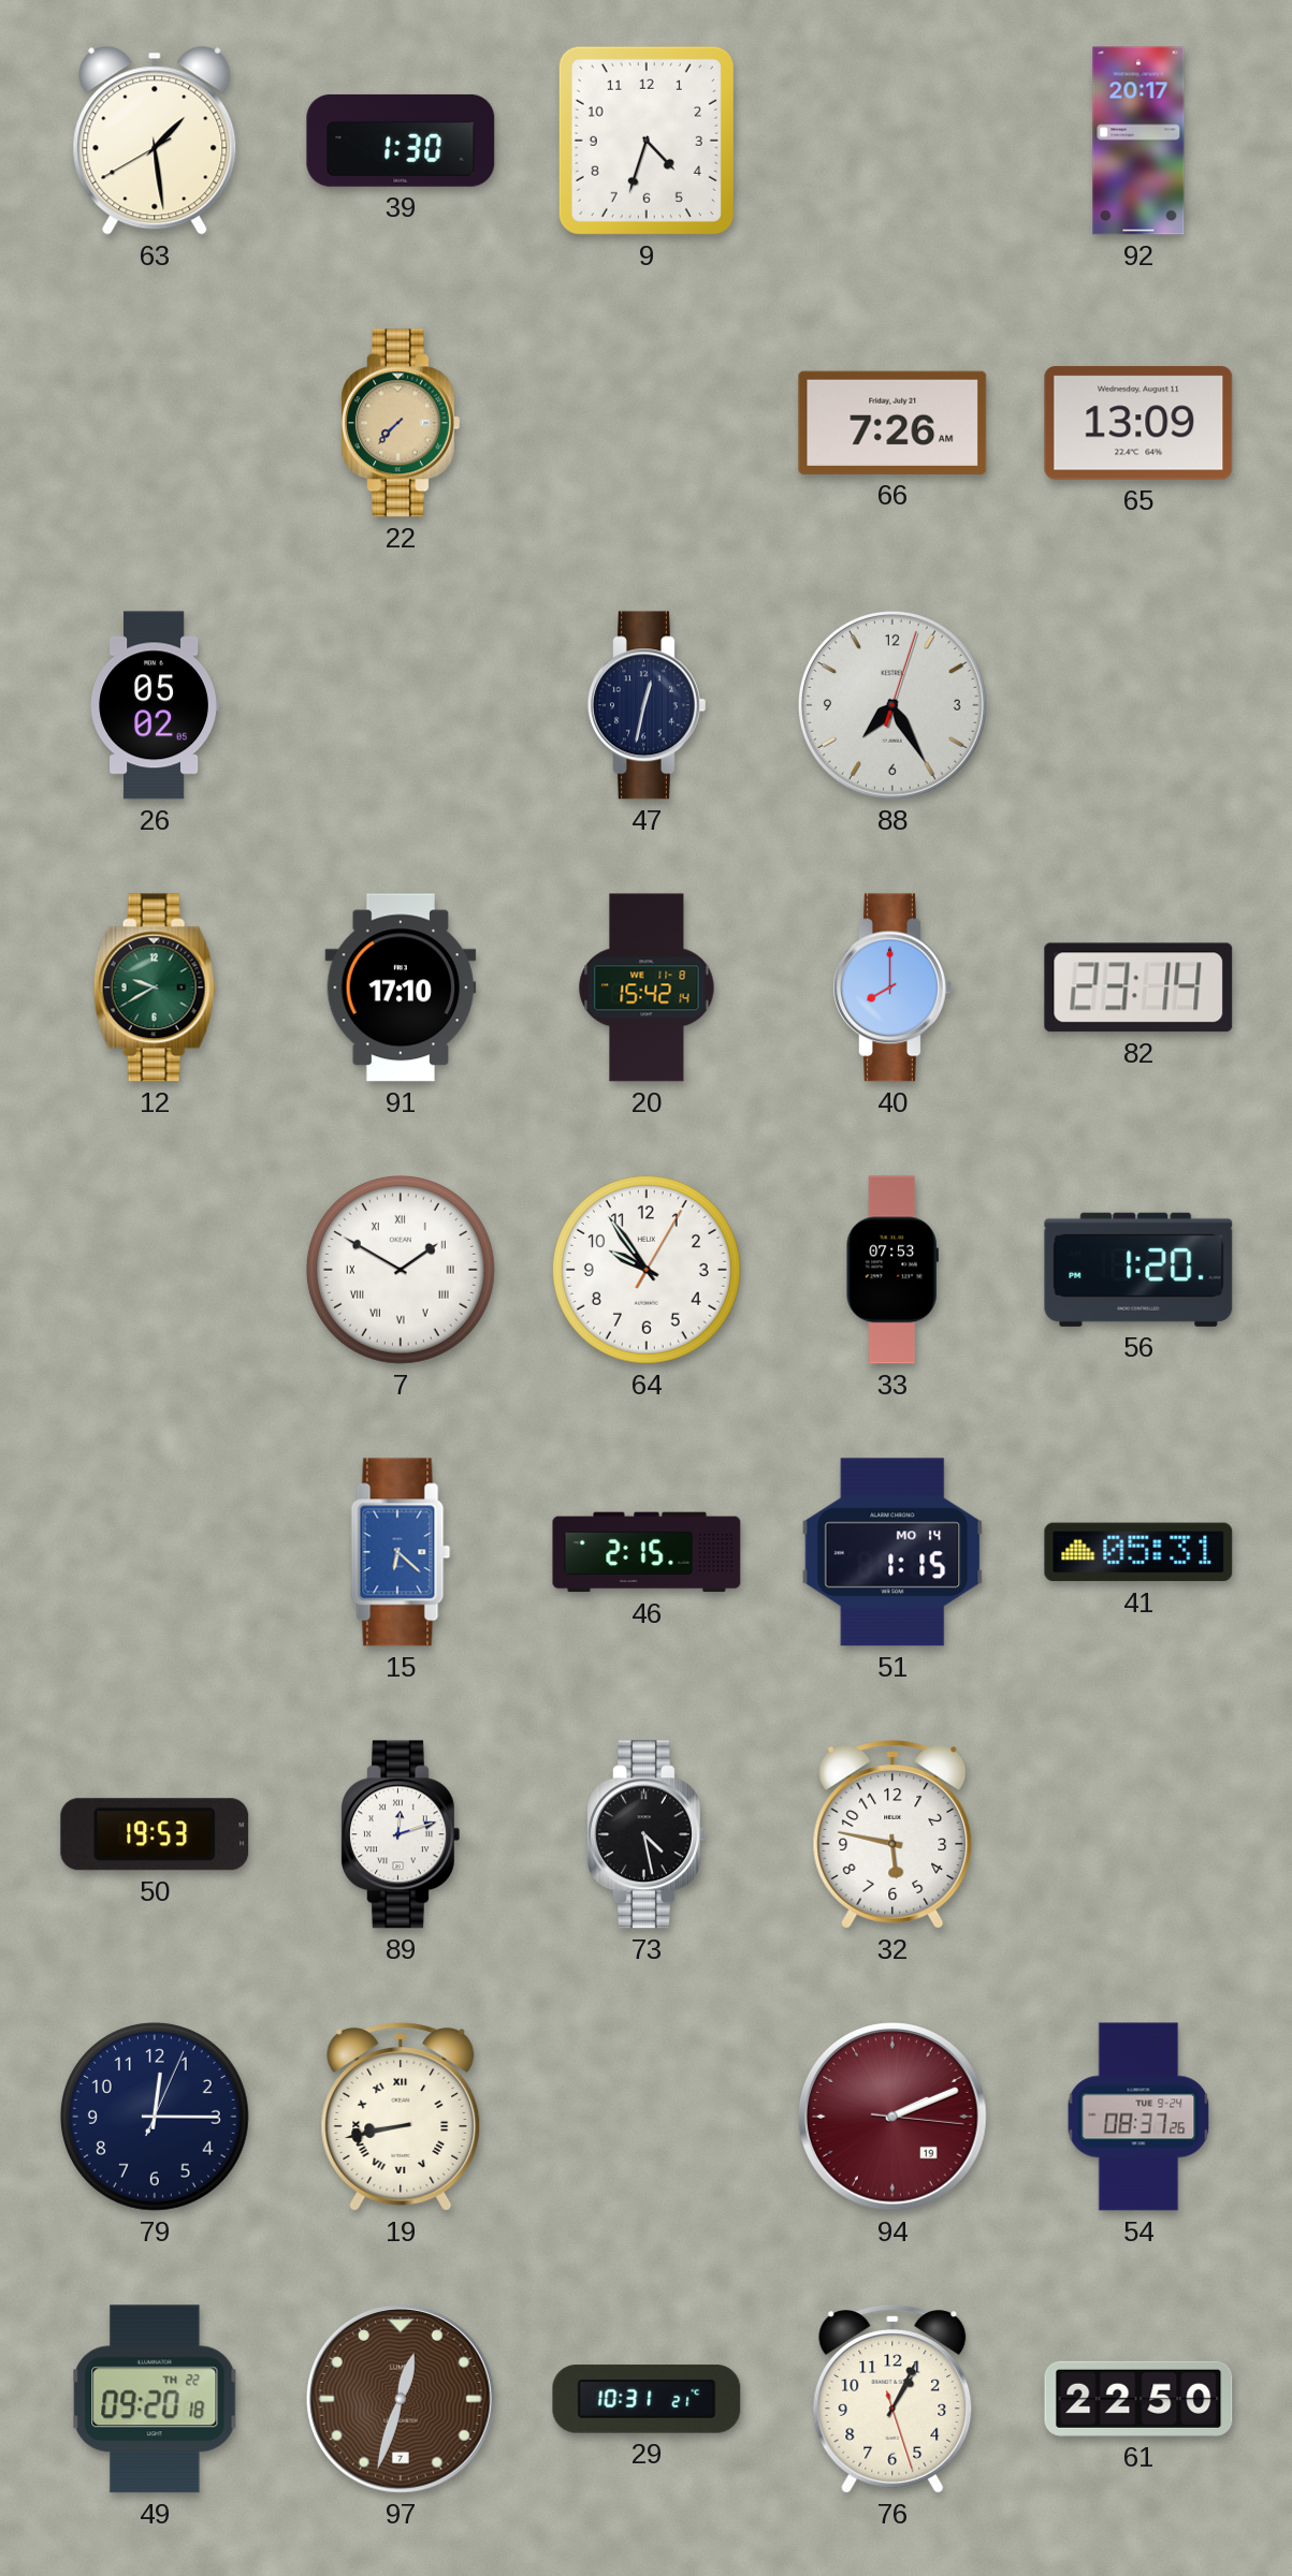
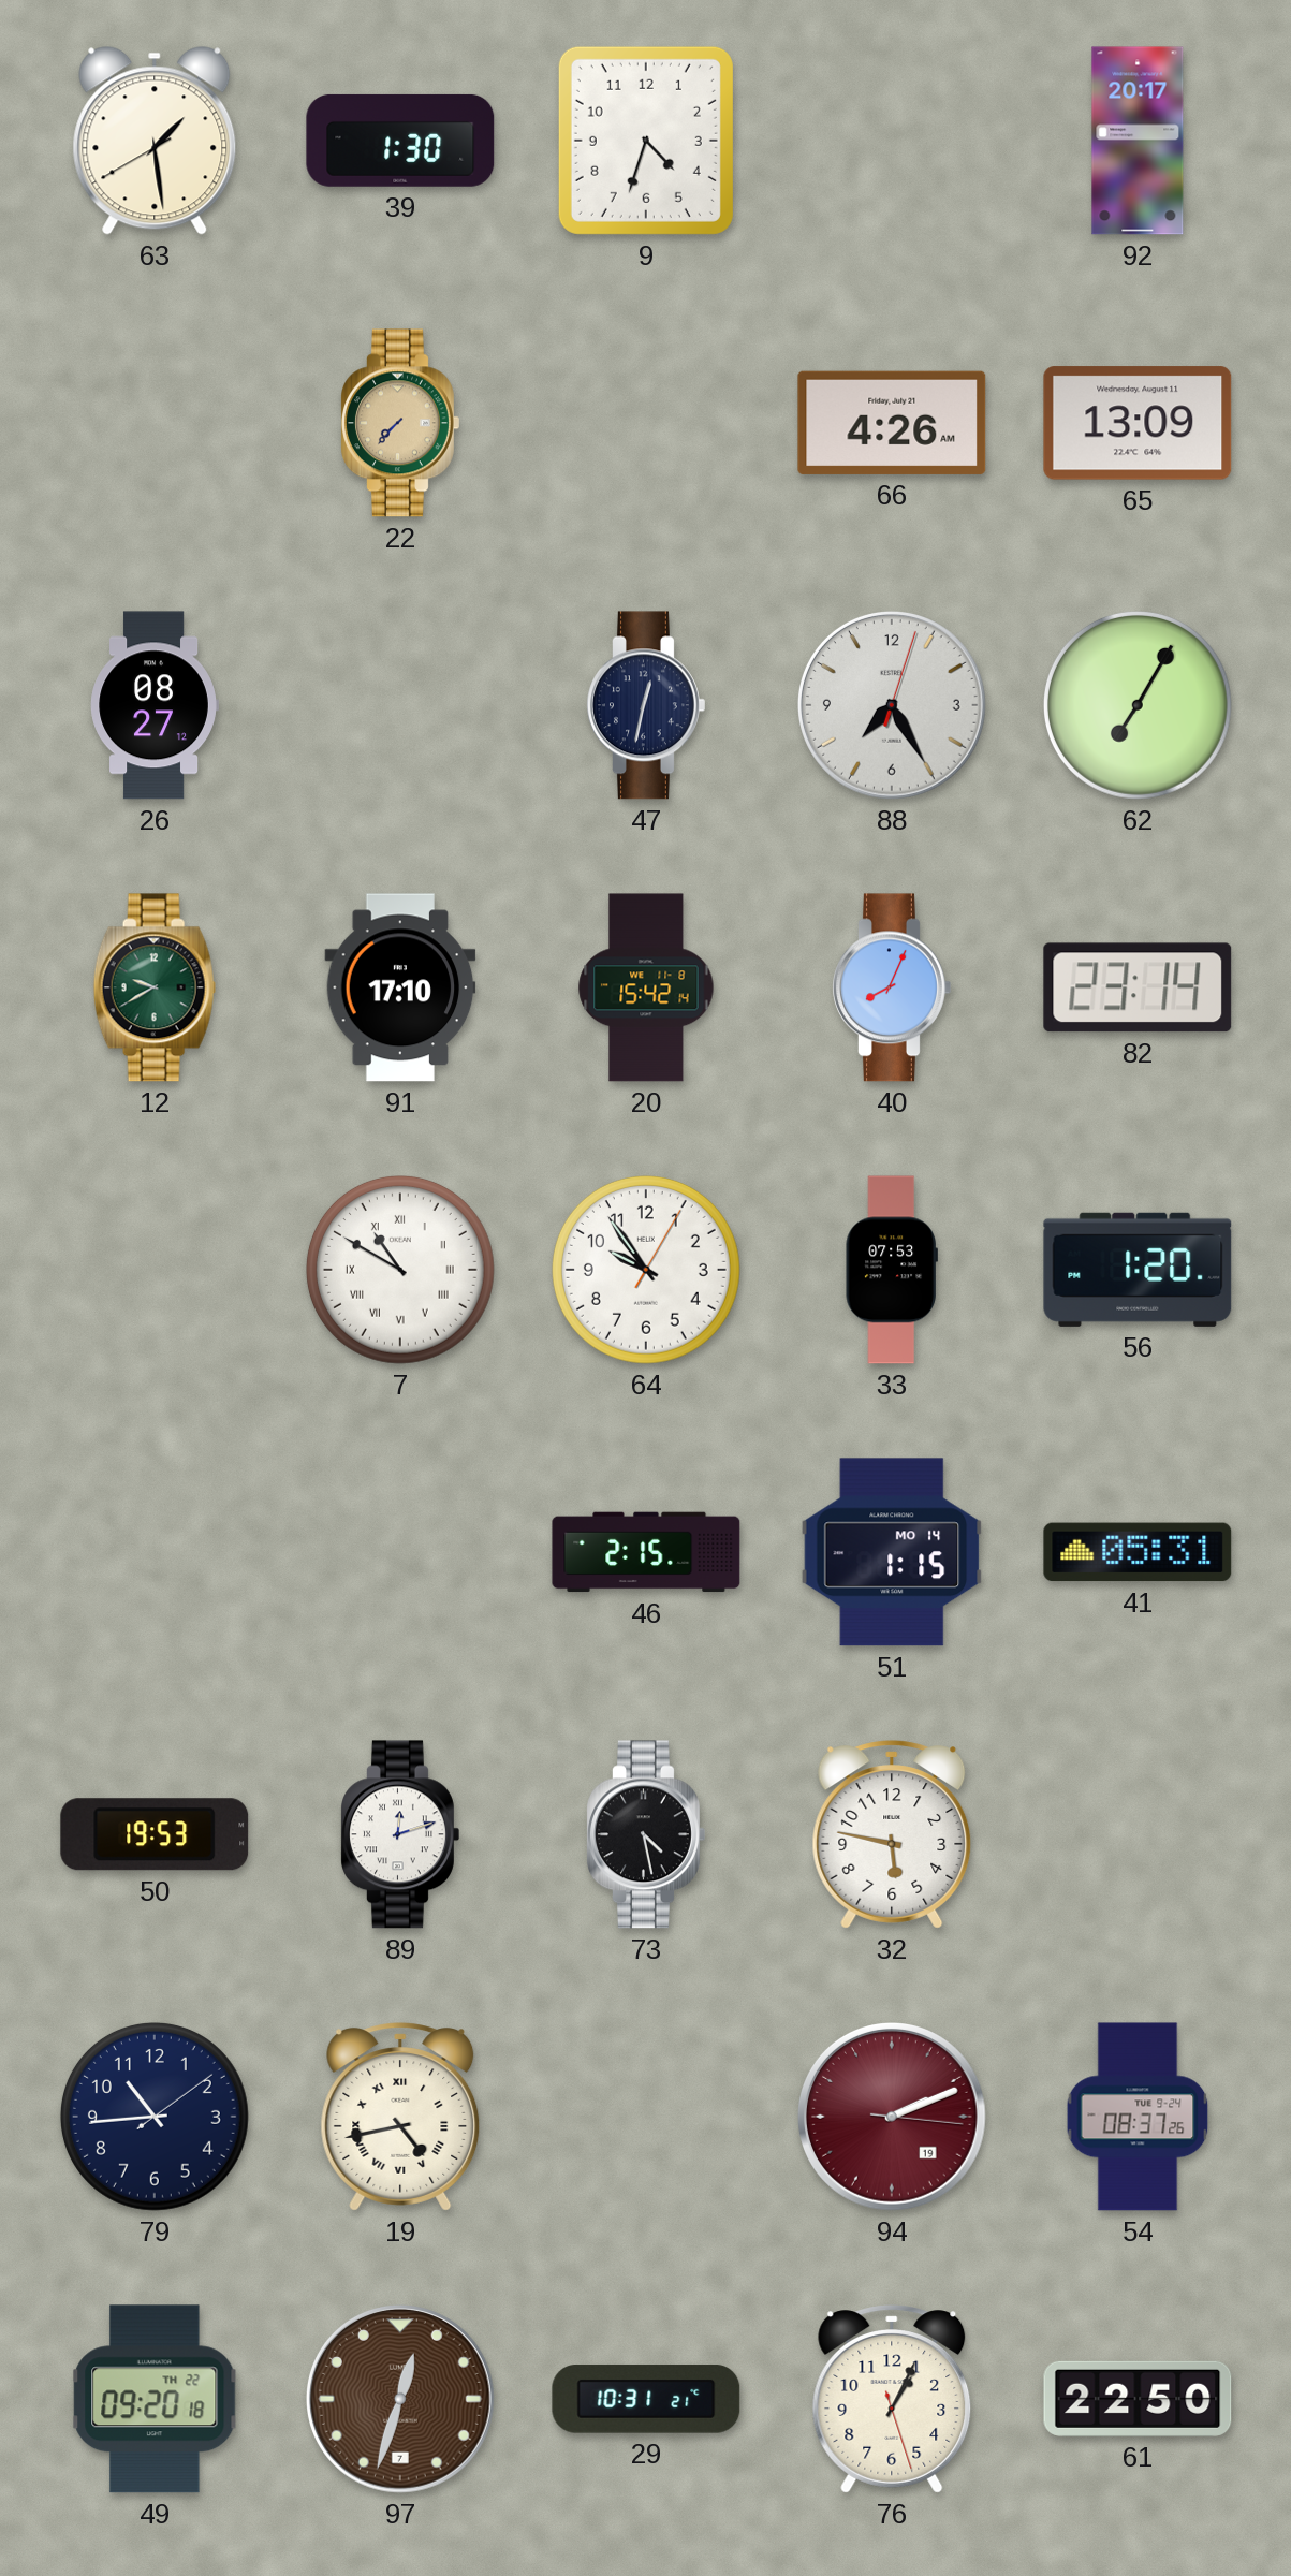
66: 7:26 -> 4:26
26: 05:02 -> 08:27
62: none -> 7:05
40: 8:00 -> 8:04
7: 1:50 -> 10:50
15: 6:22 -> none
79: 12:15 -> 10:44
19: 8:43 -> 4:43
